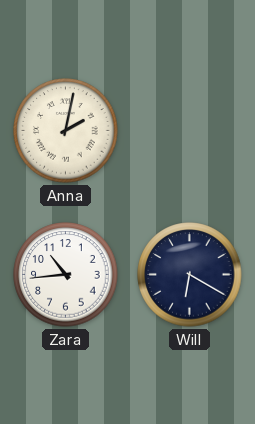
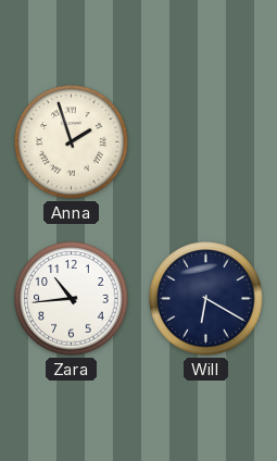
Anna: 2:02 -> 1:57
